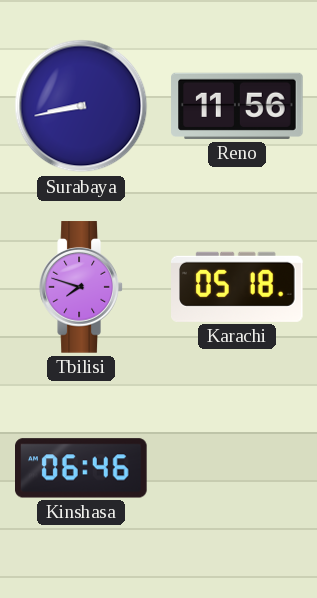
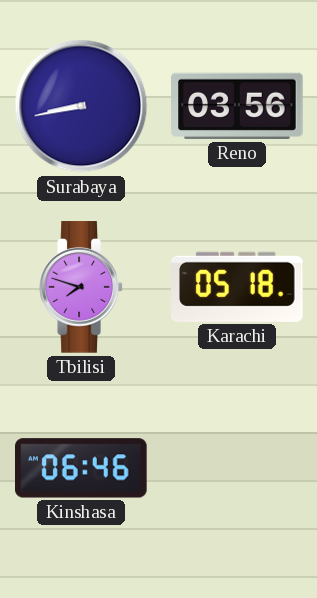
Reno: 11:56 -> 03:56
